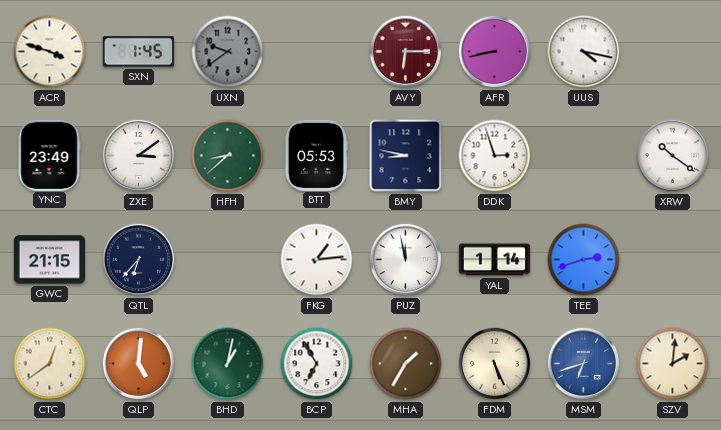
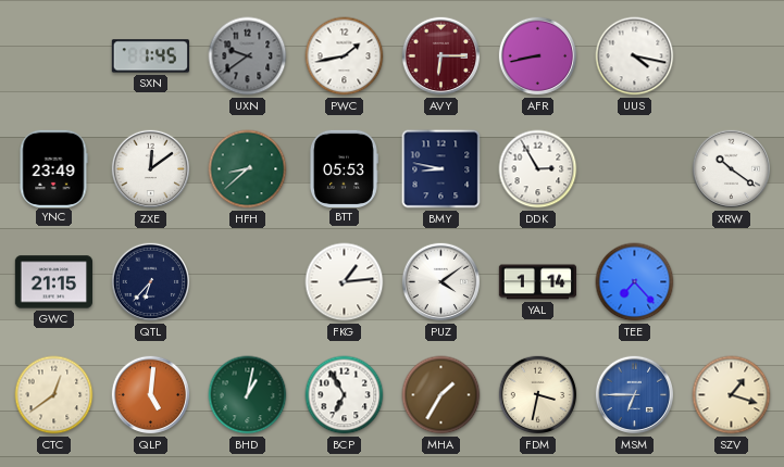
ACR: 3:48 -> none
PWC: none -> 1:43
ZXE: 3:09 -> 12:09
DDK: 2:57 -> 2:55
PUZ: 11:58 -> 4:09
TEE: 2:42 -> 7:23
FDM: 5:26 -> 3:32
MSM: 6:42 -> 6:45
SZV: 2:01 -> 1:18
